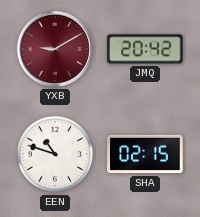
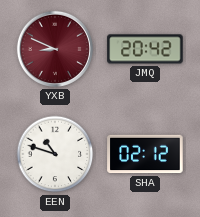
YXB: 9:10 -> 8:49
SHA: 02:15 -> 02:12
